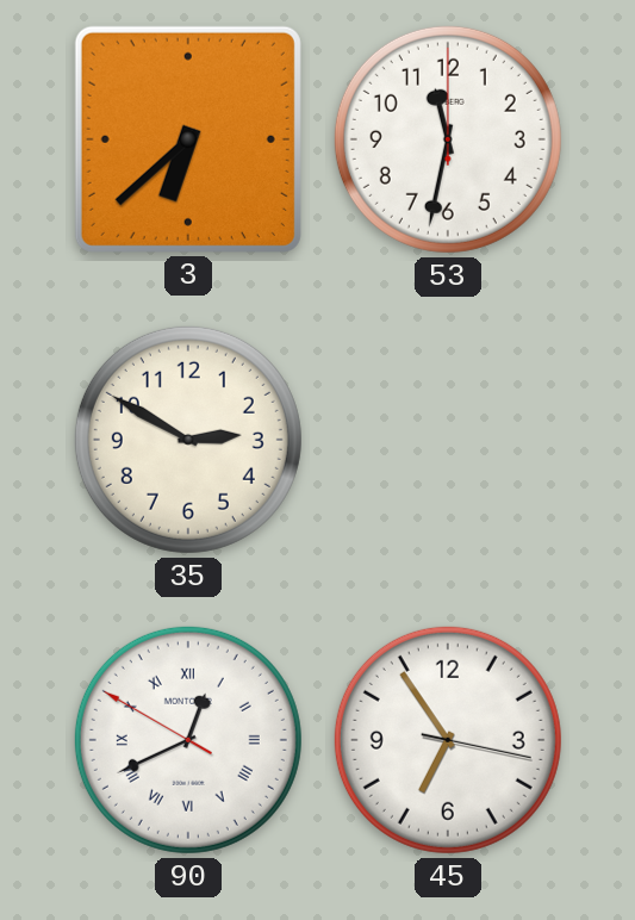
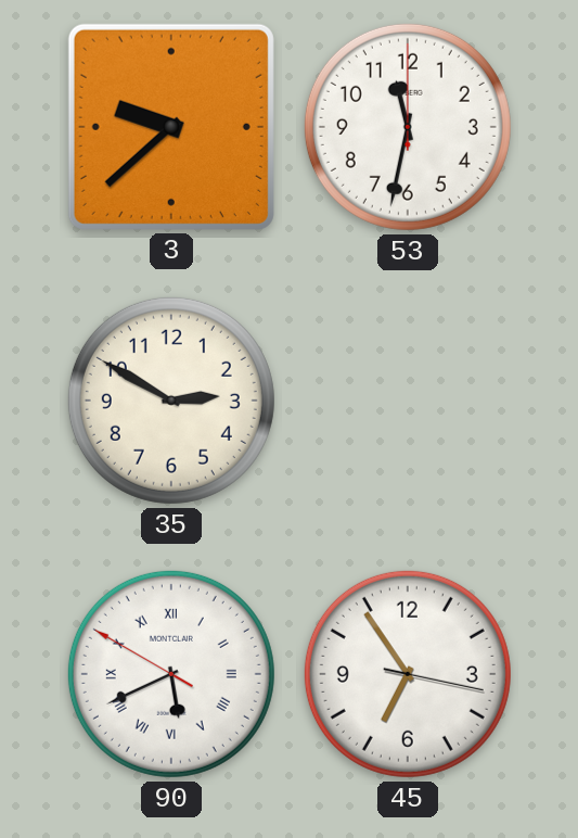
3: 6:38 -> 9:38
90: 12:40 -> 5:40
